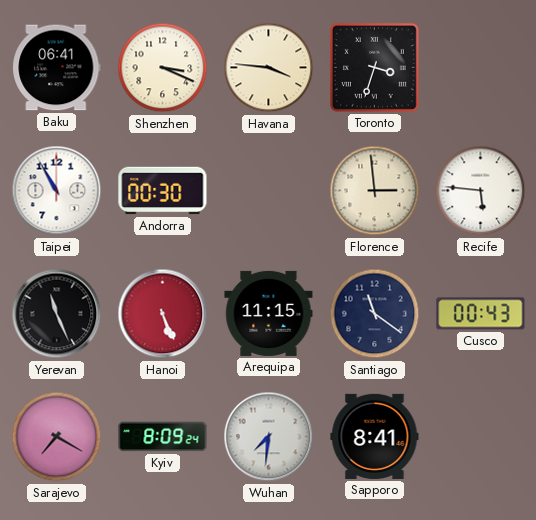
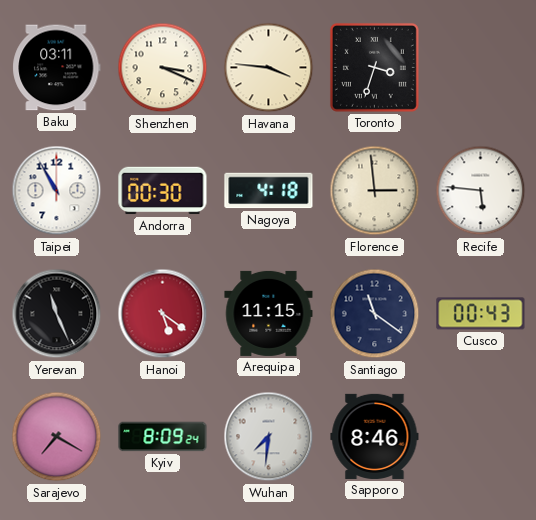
Baku: 06:41 -> 03:11
Nagoya: none -> 4:18
Hanoi: 5:26 -> 5:21
Sapporo: 8:41 -> 8:46
